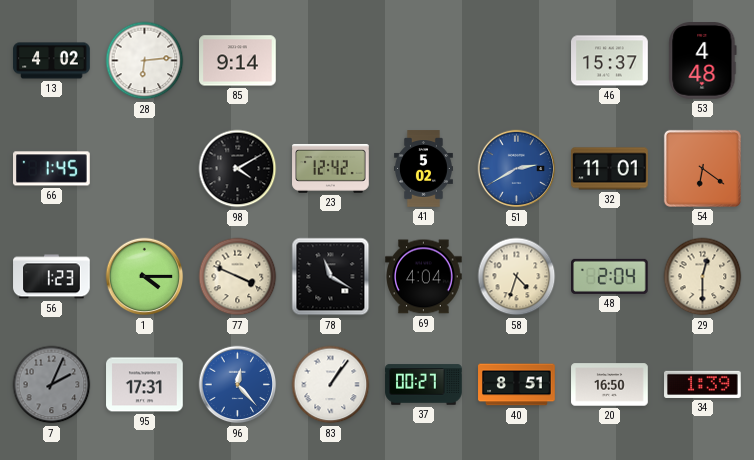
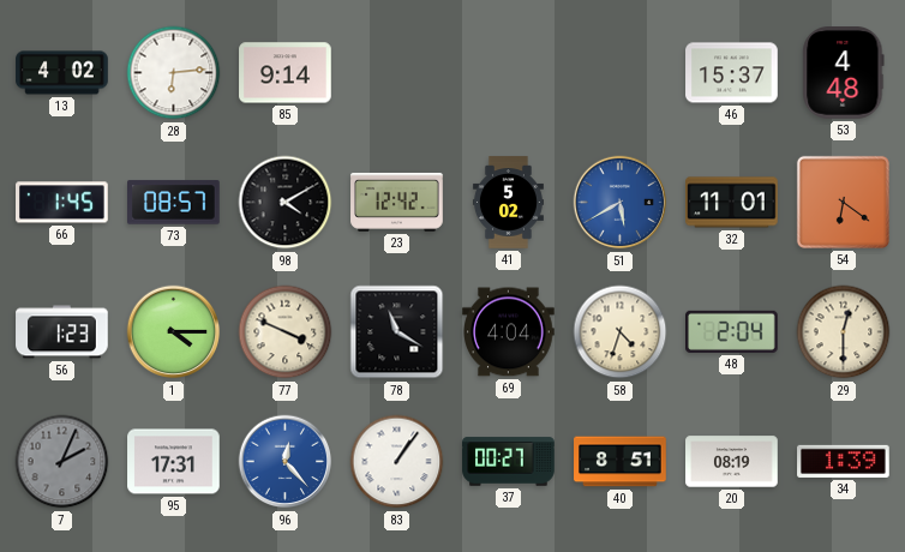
73: none -> 08:57
51: 2:40 -> 5:40
20: 16:50 -> 08:19
